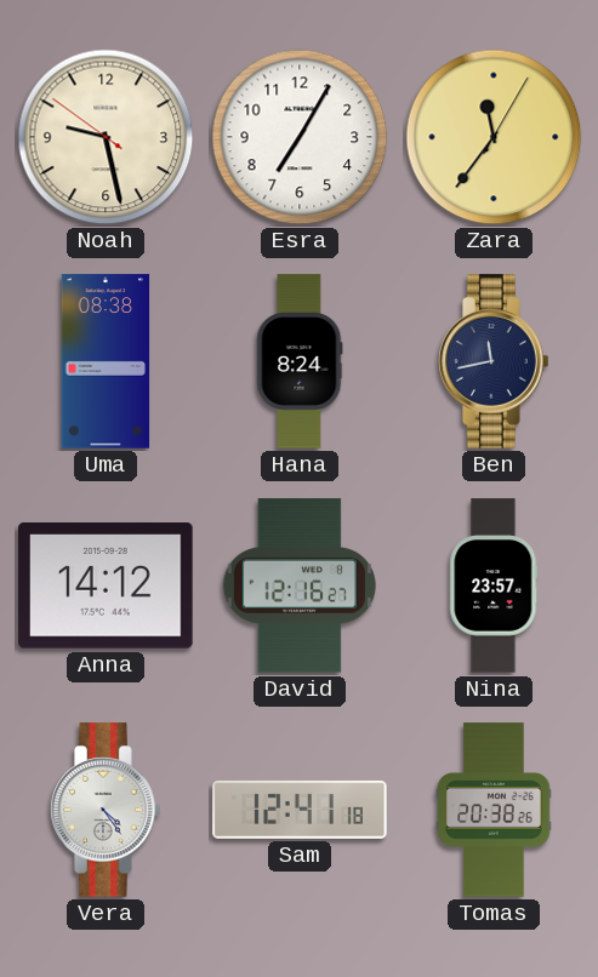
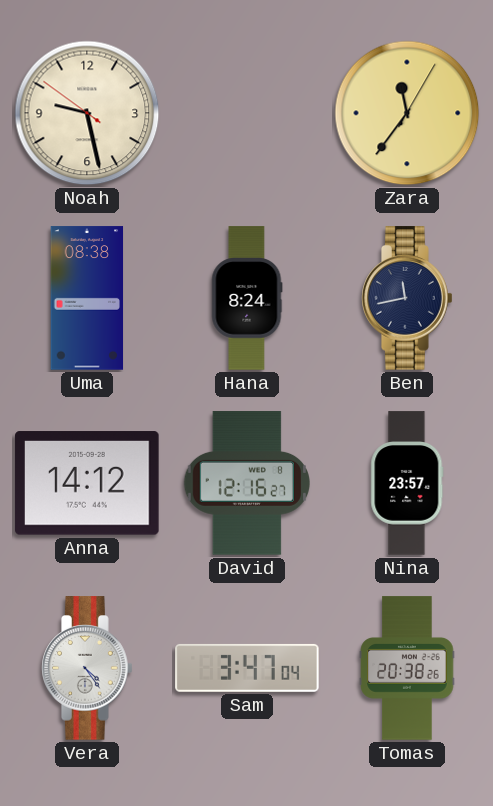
Esra: 7:05 -> none
Sam: 12:41 -> 3:47
